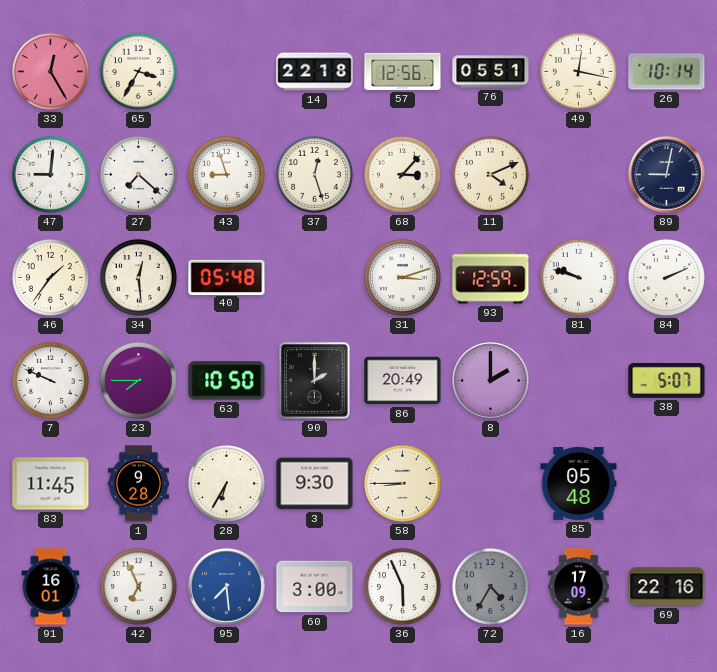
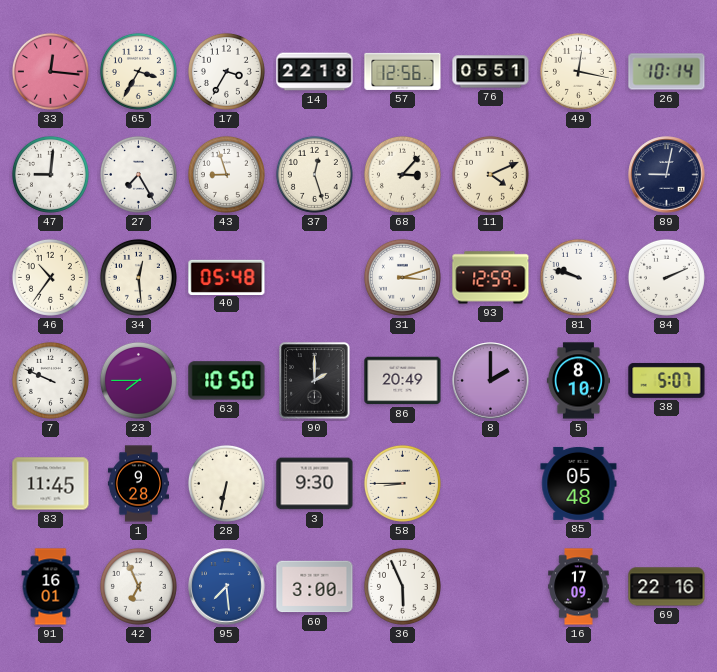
33: 12:25 -> 12:16
17: none -> 3:35
27: 7:22 -> 7:25
46: 1:36 -> 10:36
5: none -> 8:10
28: 6:35 -> 6:32
72: 4:35 -> none
